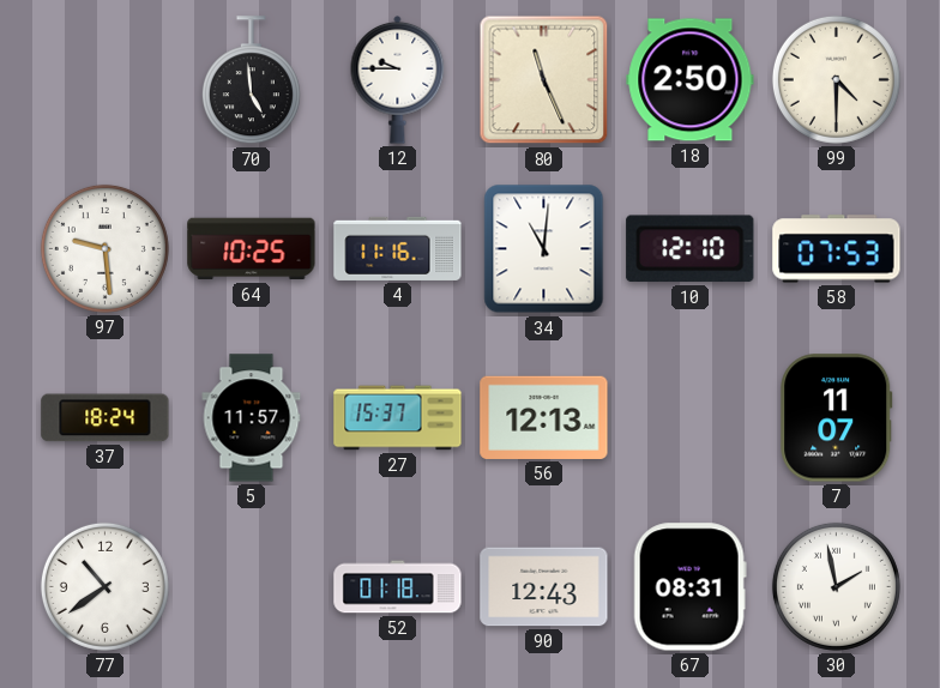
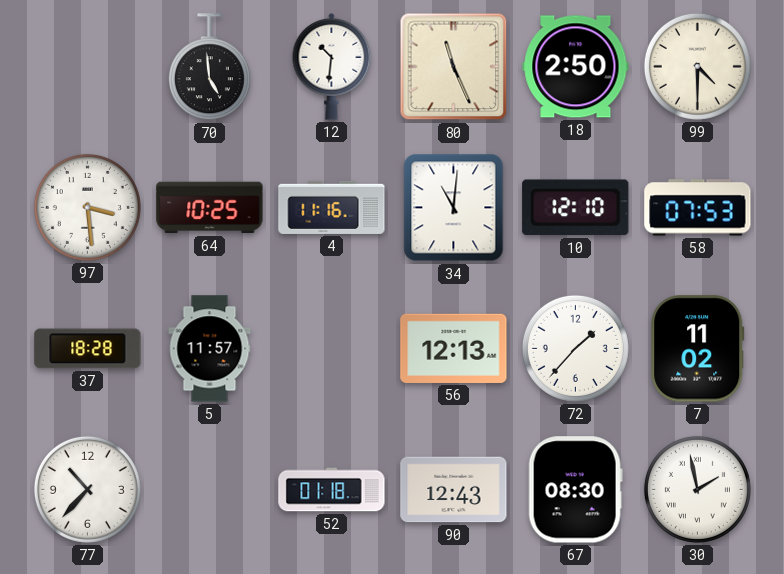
12: 9:45 -> 10:31
97: 9:29 -> 3:29
37: 18:24 -> 18:28
27: 15:37 -> none
72: none -> 1:37
7: 11:07 -> 11:02
77: 10:39 -> 10:37
67: 08:31 -> 08:30
